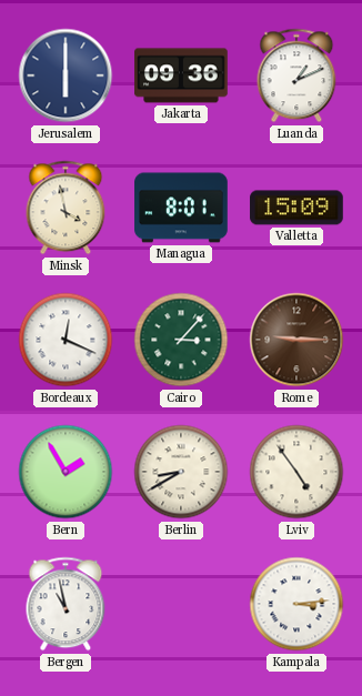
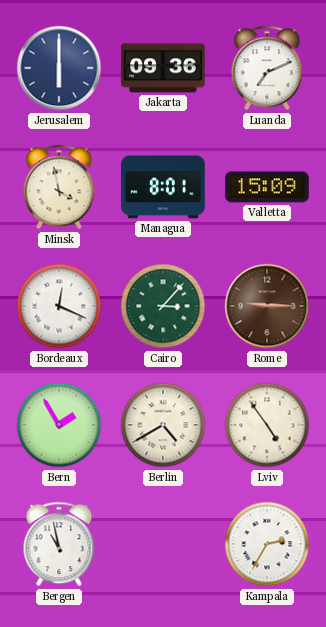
Luanda: 1:11 -> 7:11
Berlin: 8:40 -> 4:40
Kampala: 3:14 -> 2:35
